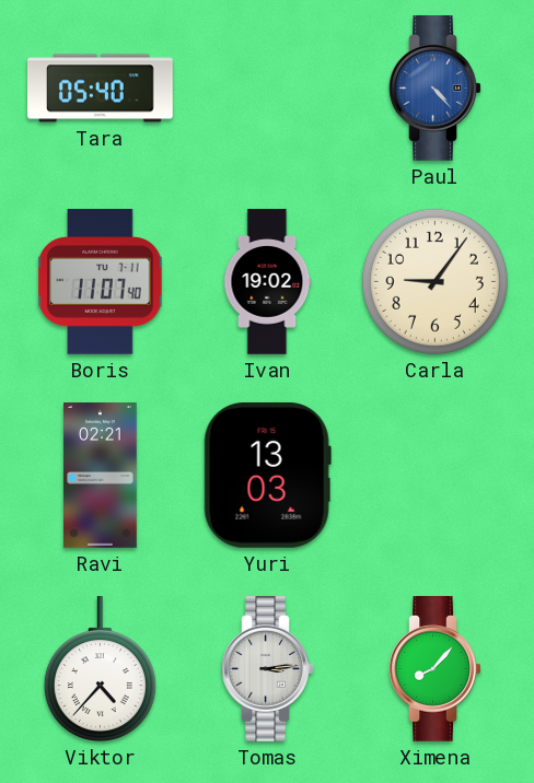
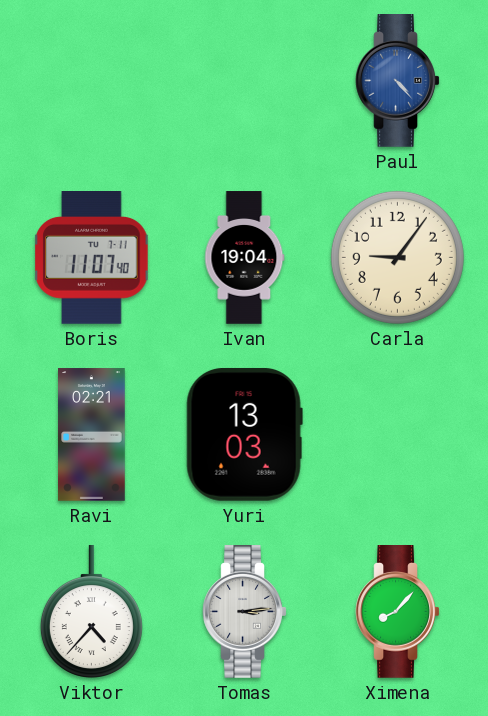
Tara: 05:40 -> none
Ivan: 19:02 -> 19:04
